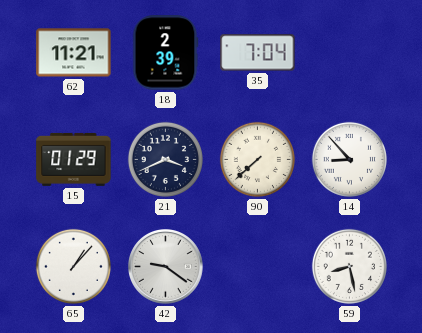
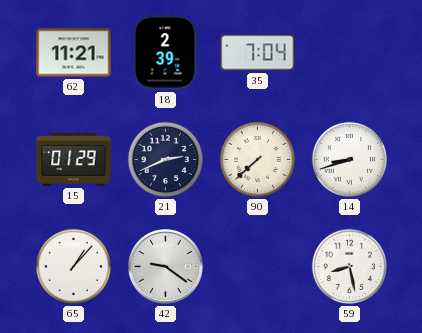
21: 3:41 -> 2:41
14: 8:53 -> 8:42
